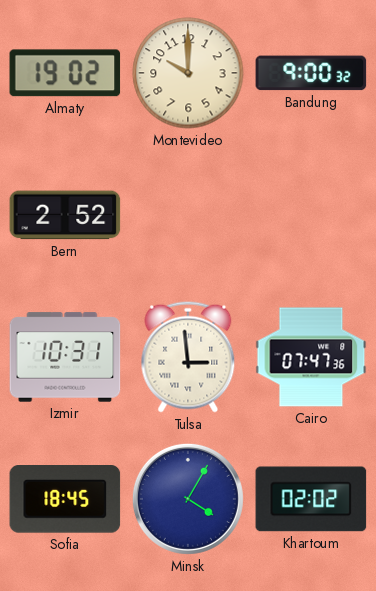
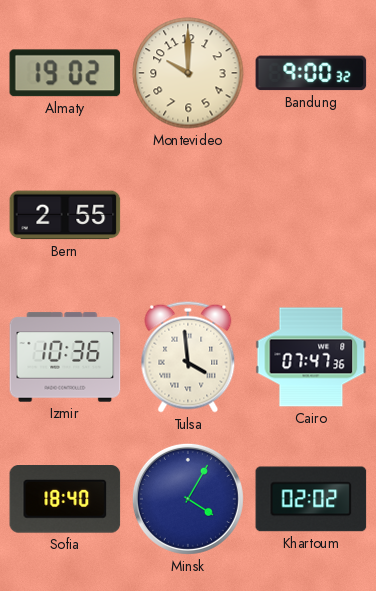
Bern: 2:52 -> 2:55
Izmir: 10:31 -> 10:36
Tulsa: 2:59 -> 3:59
Sofia: 18:45 -> 18:40
